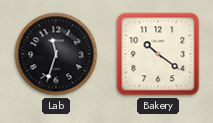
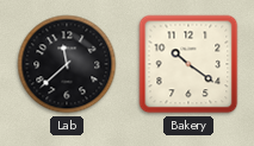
Lab: 11:33 -> 11:38
